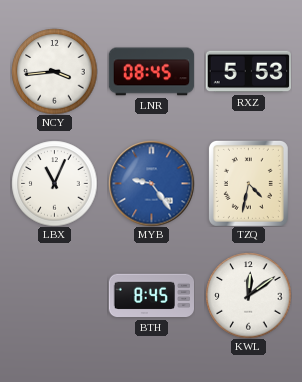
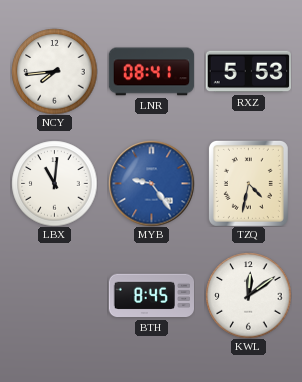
NCY: 3:44 -> 7:44
LNR: 08:45 -> 08:41
LBX: 11:04 -> 11:01
